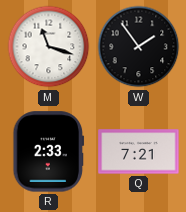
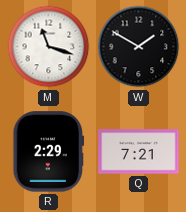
W: 1:54 -> 1:50
R: 2:33 -> 2:29
